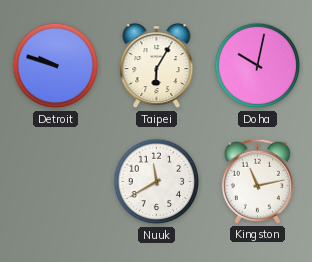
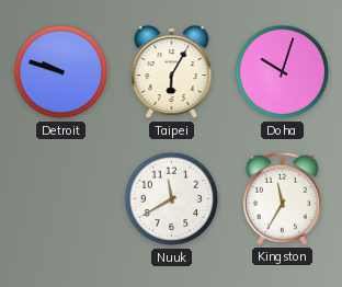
Doha: 10:02 -> 10:03
Kingston: 11:13 -> 11:35
